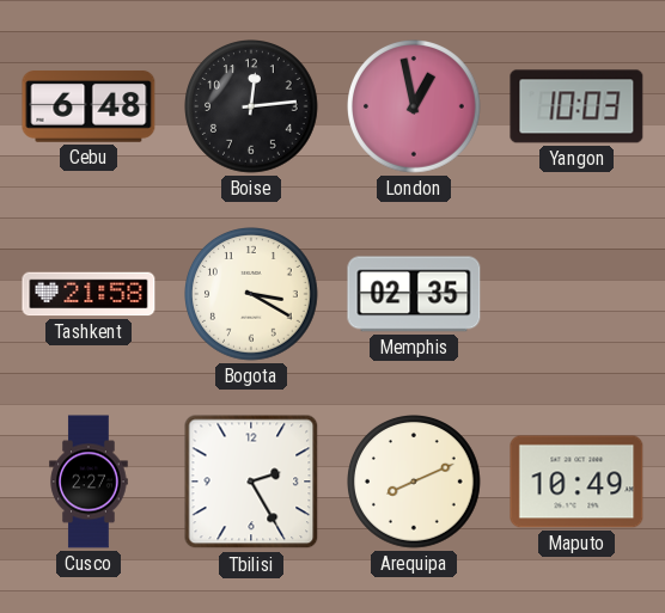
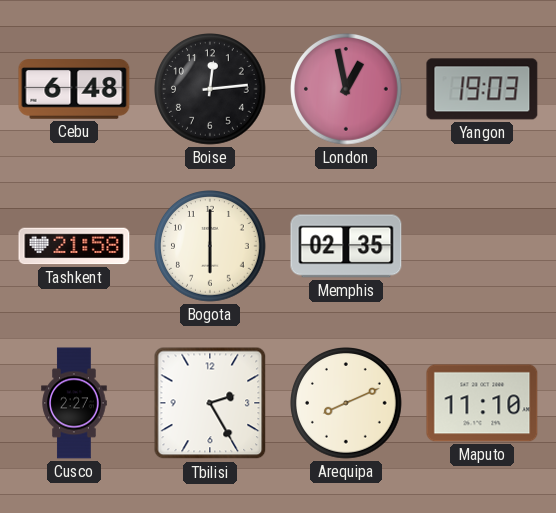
Yangon: 10:03 -> 19:03
Bogota: 3:20 -> 6:00
Maputo: 10:49 -> 11:10
